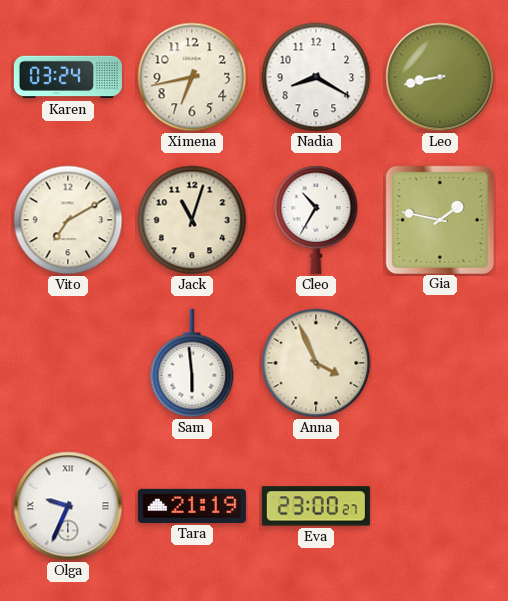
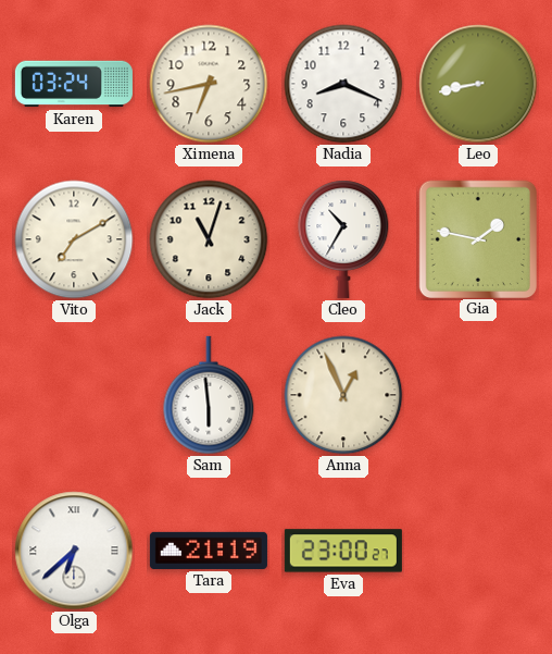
Nadia: 8:20 -> 8:19
Anna: 3:56 -> 12:56
Olga: 9:34 -> 6:38
